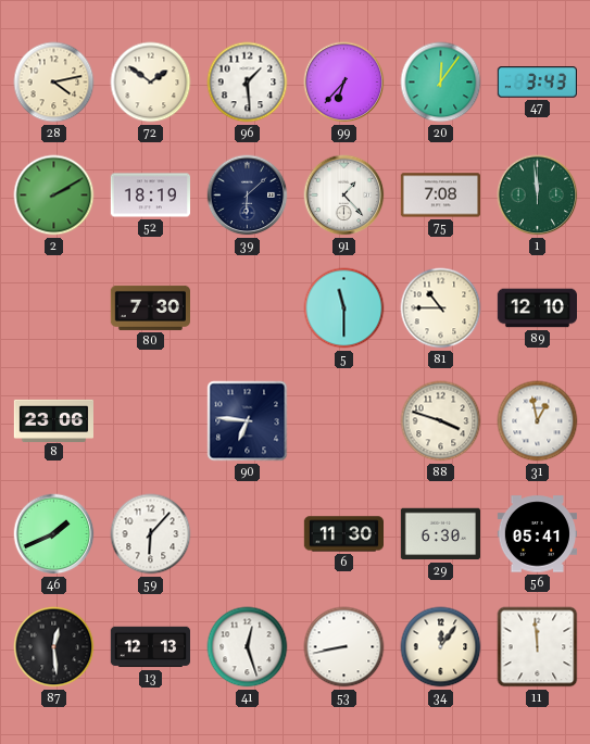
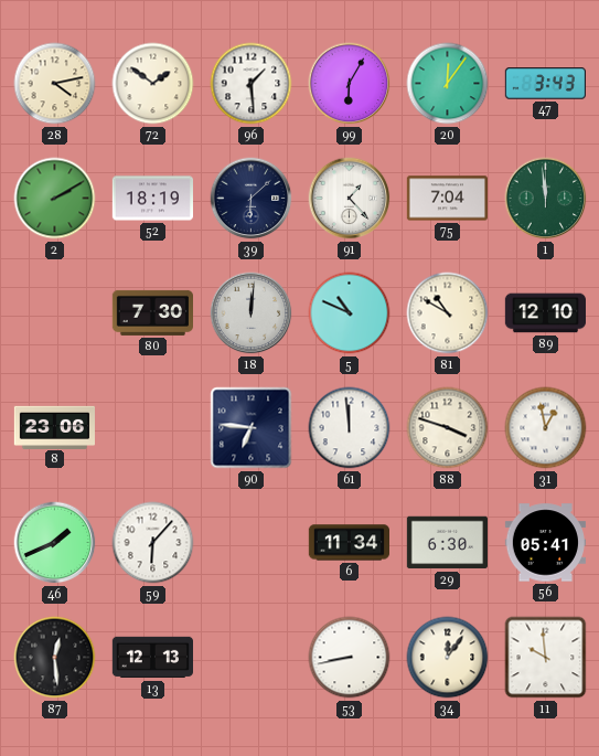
99: 6:37 -> 6:05
75: 7:08 -> 7:04
18: none -> 12:01
5: 11:30 -> 10:49
81: 10:45 -> 10:50
61: none -> 11:59
6: 11:30 -> 11:34
41: 12:27 -> none
11: 11:59 -> 9:59
